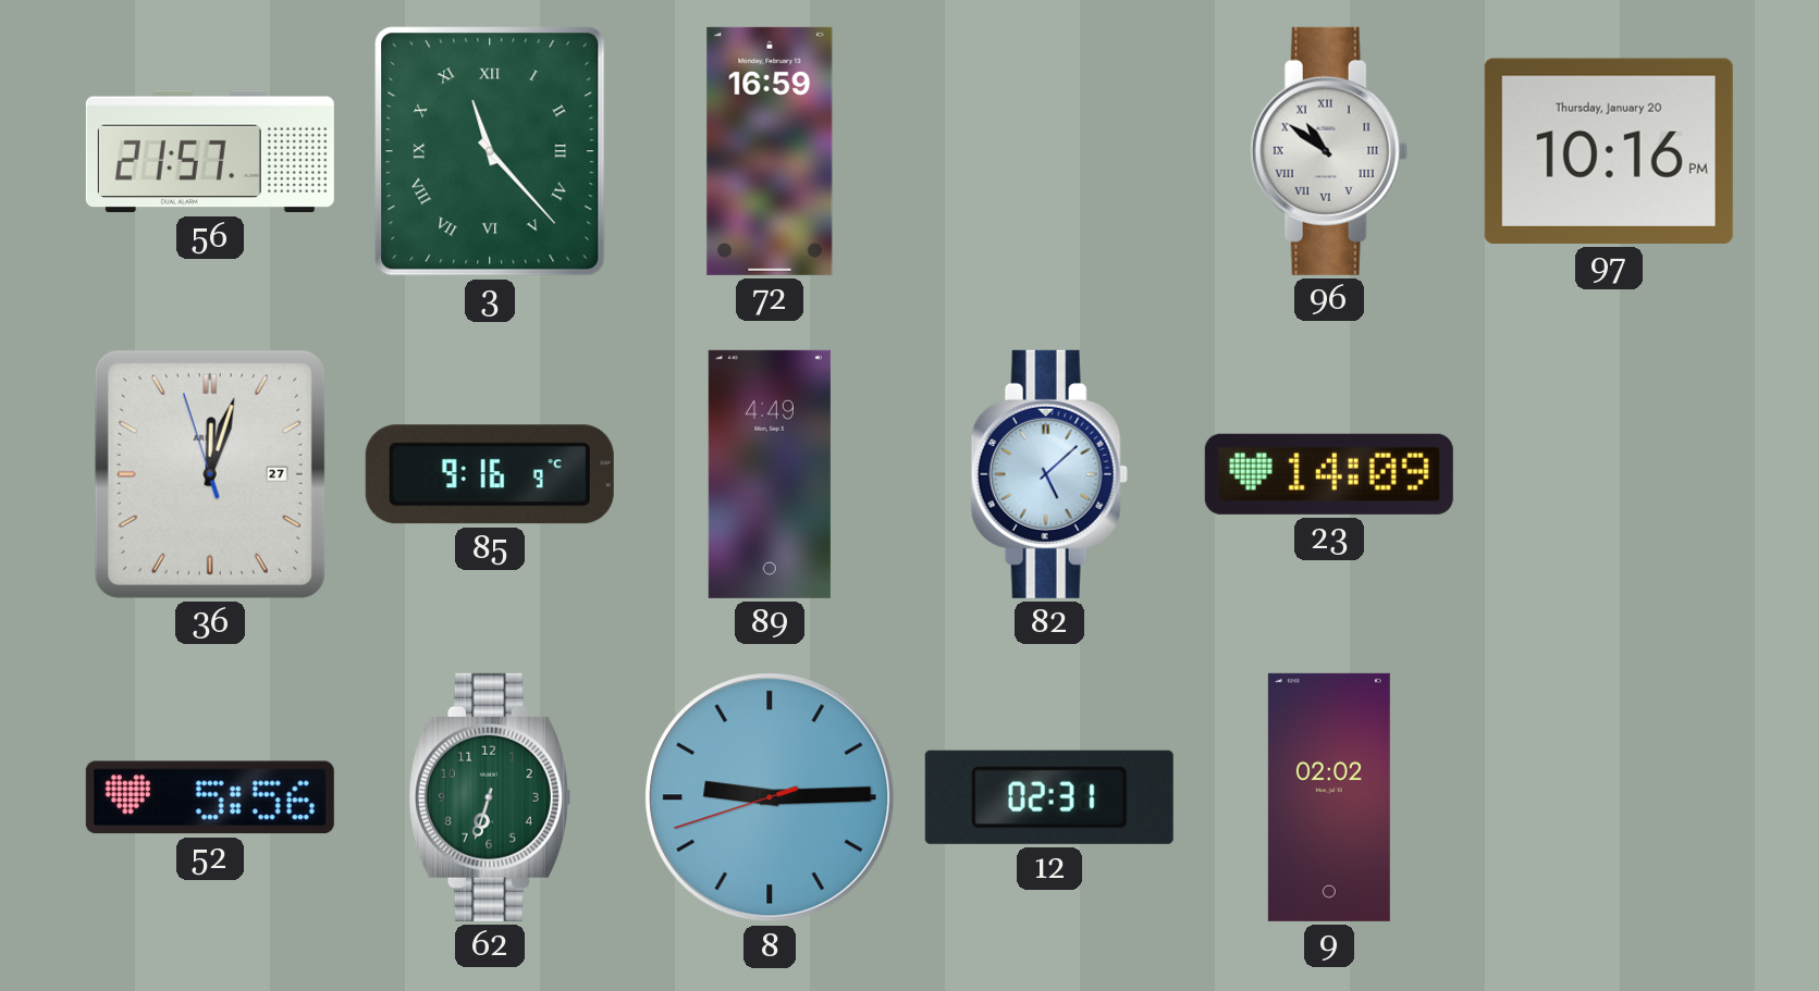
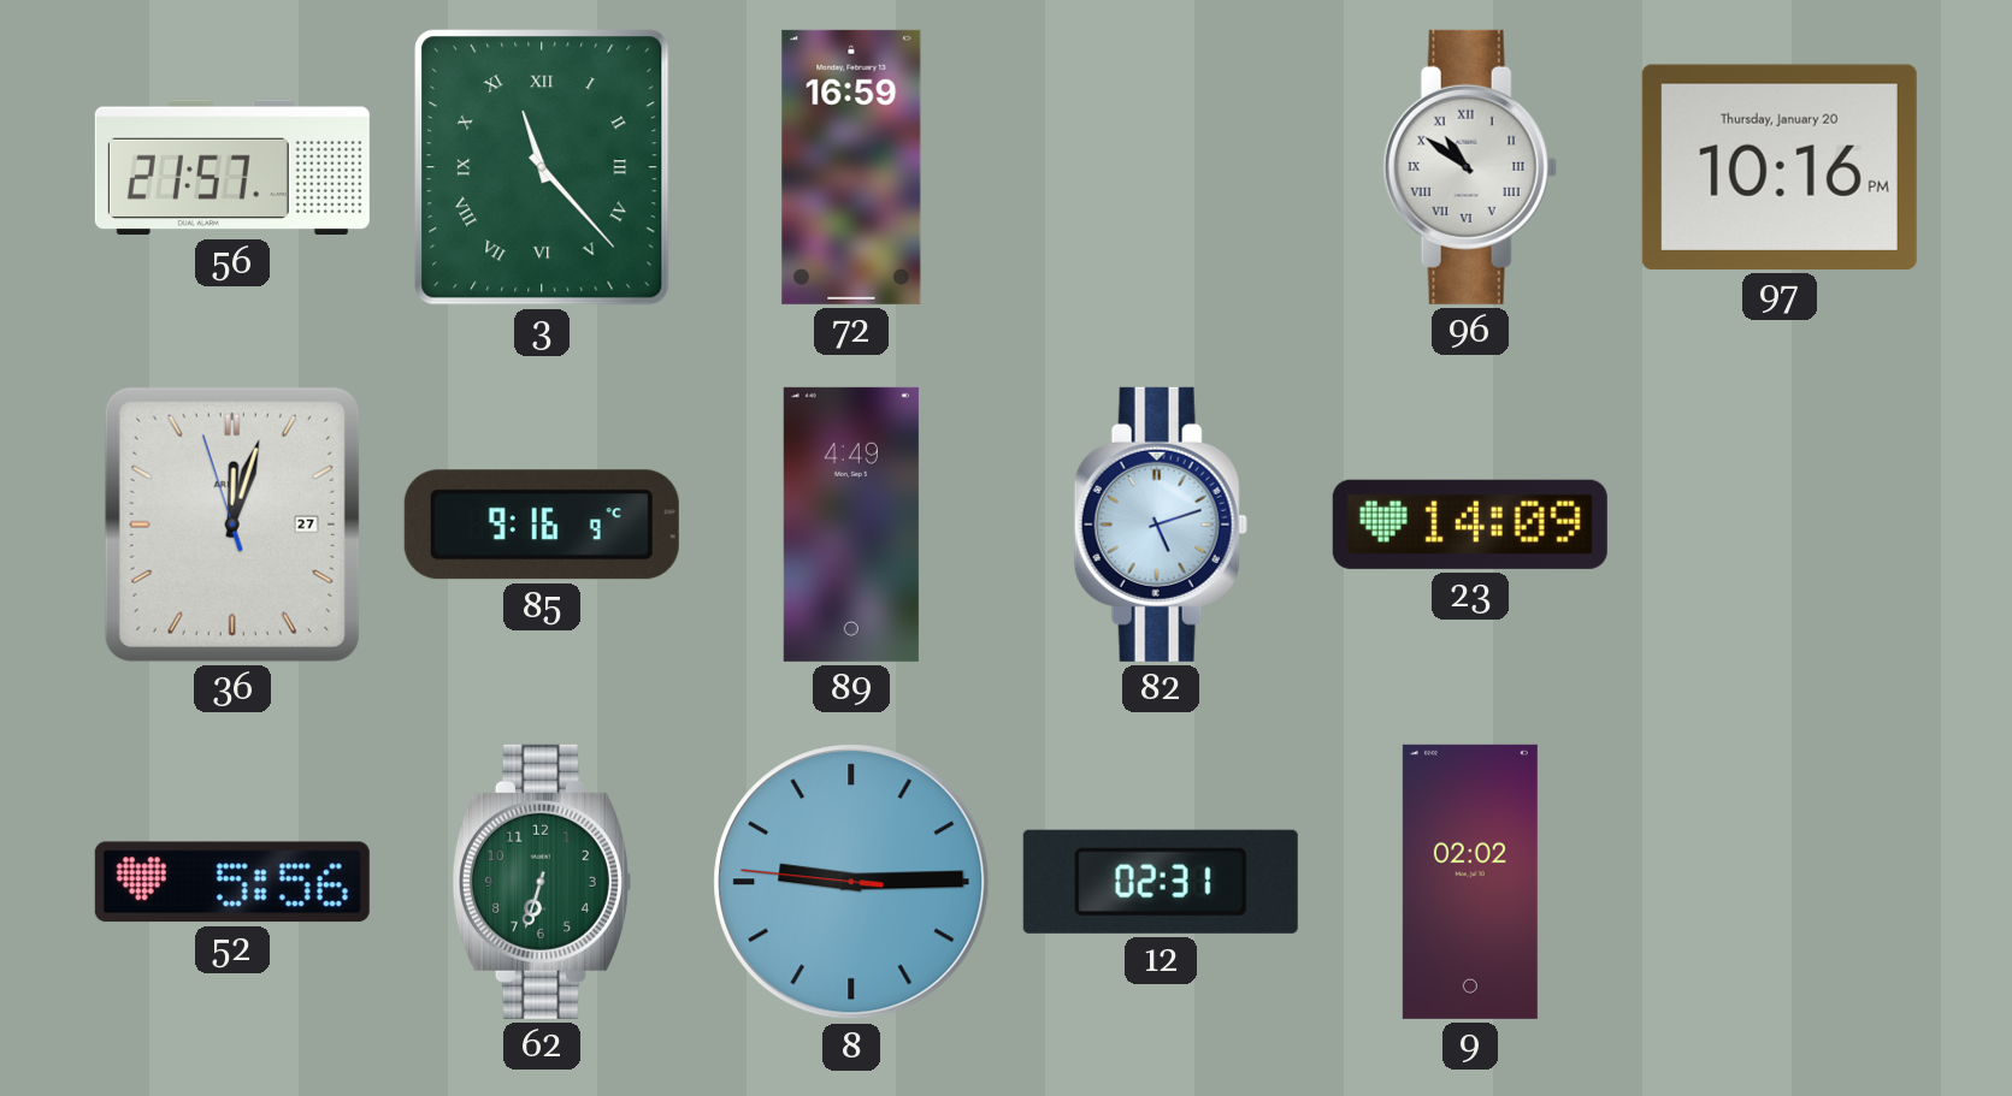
82: 5:08 -> 5:12
8: 9:14:42 -> 9:14:46
